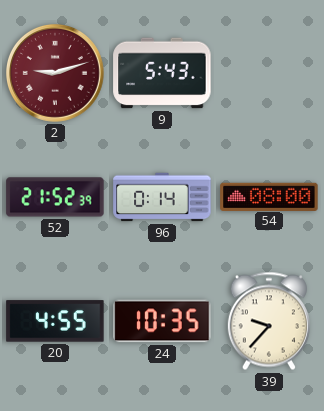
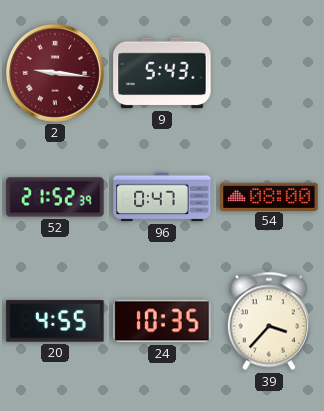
2: 9:12 -> 9:16
96: 0:14 -> 0:47
39: 9:37 -> 3:37
